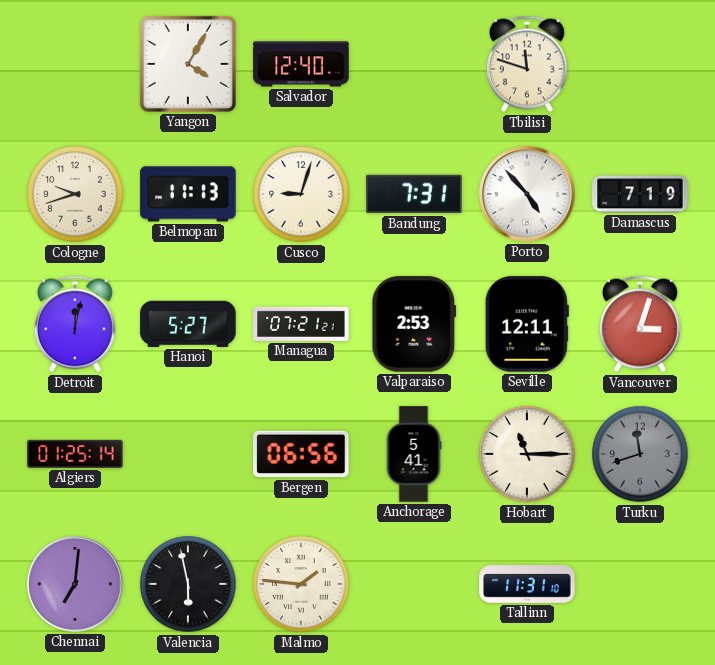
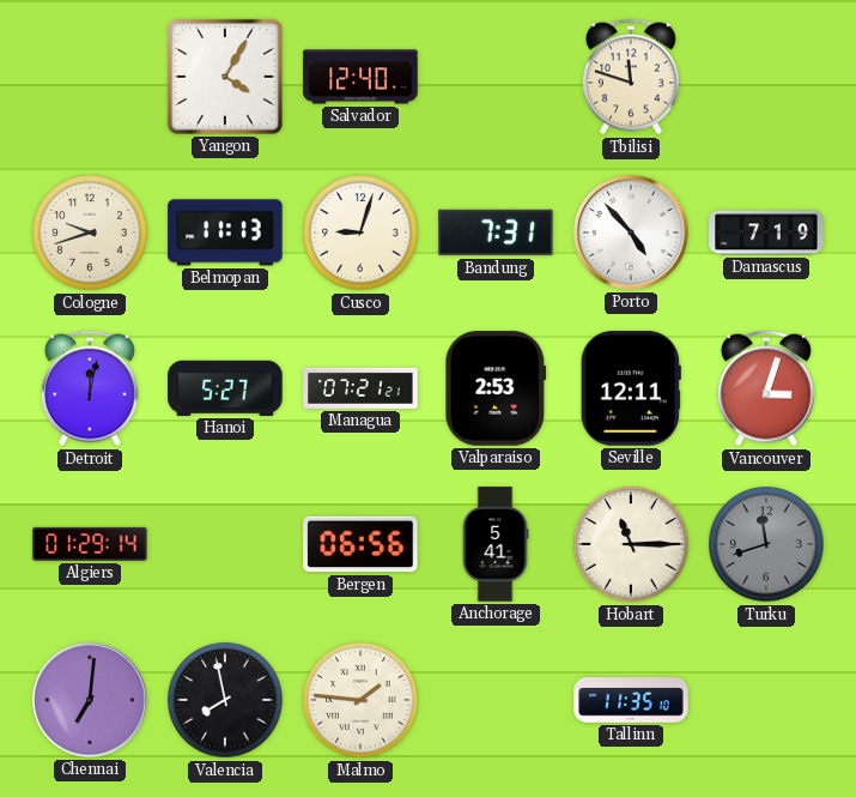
Algiers: 01:25 -> 01:29
Valencia: 5:58 -> 7:58
Tallinn: 11:31 -> 11:35
